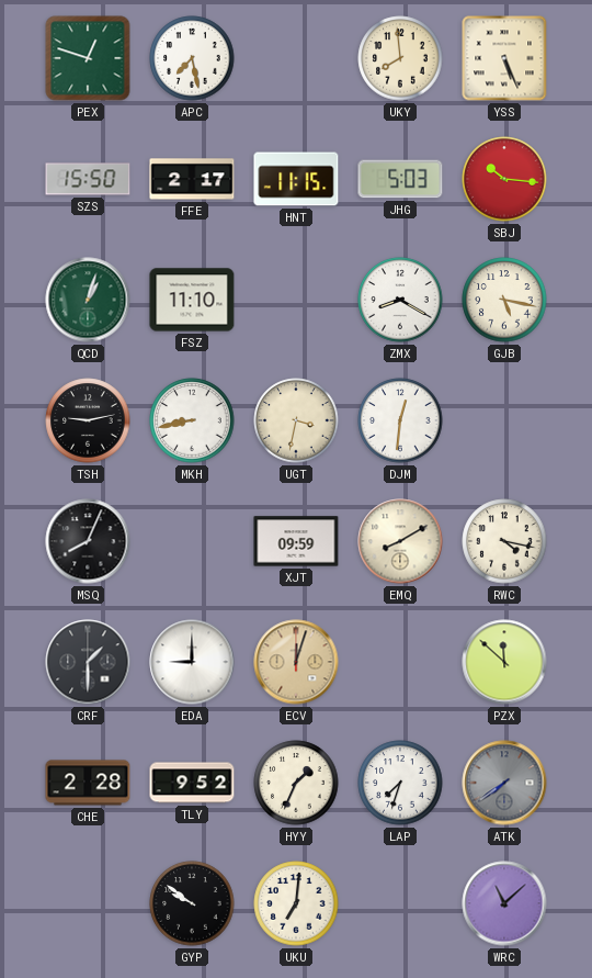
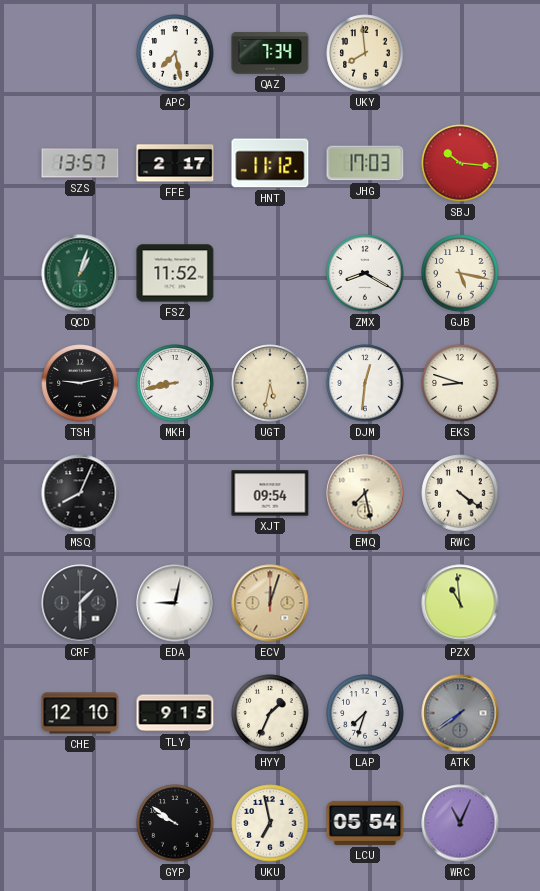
PEX: 12:48 -> none
QAZ: none -> 7:34
YSS: 5:26 -> none
SZS: 15:50 -> 13:57
HNT: 11:15 -> 11:12
JHG: 5:03 -> 17:03
FSZ: 11:10 -> 11:52
UGT: 3:32 -> 5:32
EKS: none -> 8:48
XJT: 09:59 -> 09:54
EMQ: 8:10 -> 7:28
RWC: 4:17 -> 4:21
EDA: 9:00 -> 9:02
PZX: 11:52 -> 10:59
CHE: 2:28 -> 12:10
TLY: 9:52 -> 9:15
UKU: 7:01 -> 6:58
LCU: none -> 05:54
WRC: 11:08 -> 11:04
